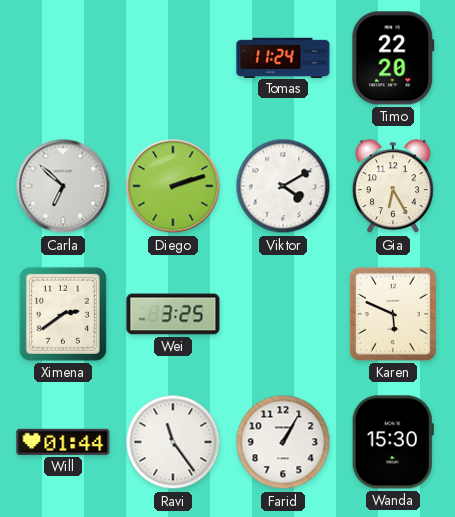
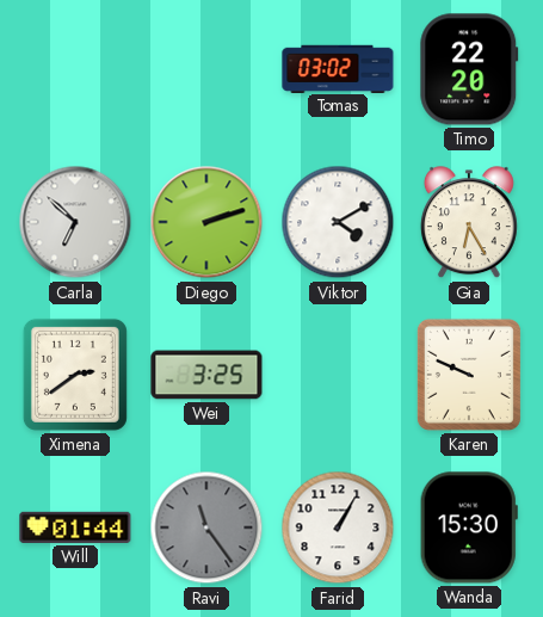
Tomas: 11:24 -> 03:02
Karen: 5:49 -> 9:49
Ravi dial: white -> grey
